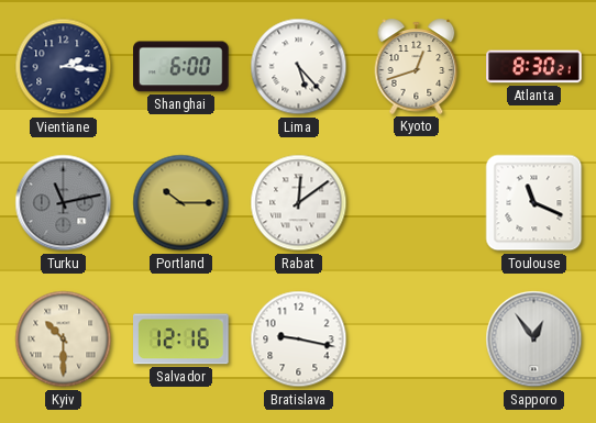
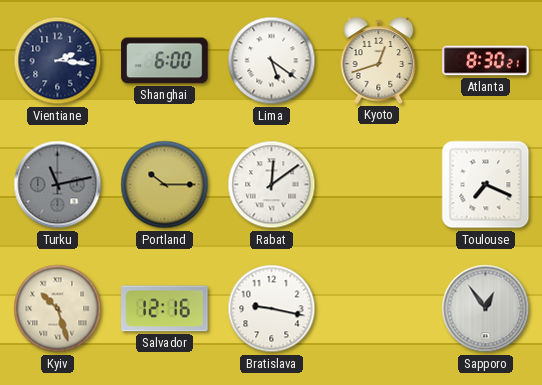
Lima: 5:23 -> 5:21
Toulouse: 11:19 -> 7:19
Kyiv: 10:30 -> 10:27
